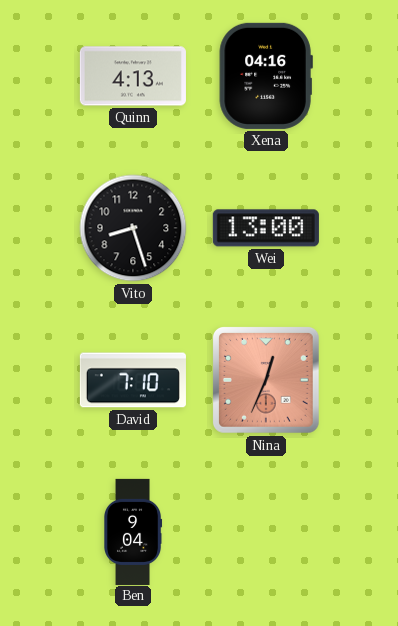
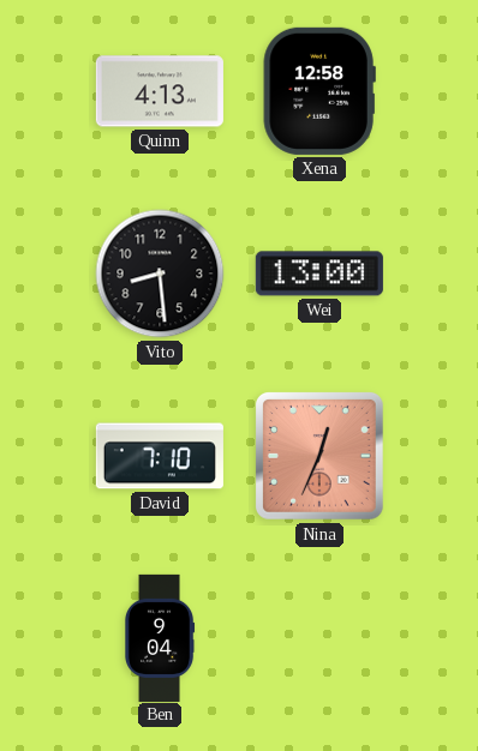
Xena: 04:16 -> 12:58
Vito: 8:27 -> 8:29
